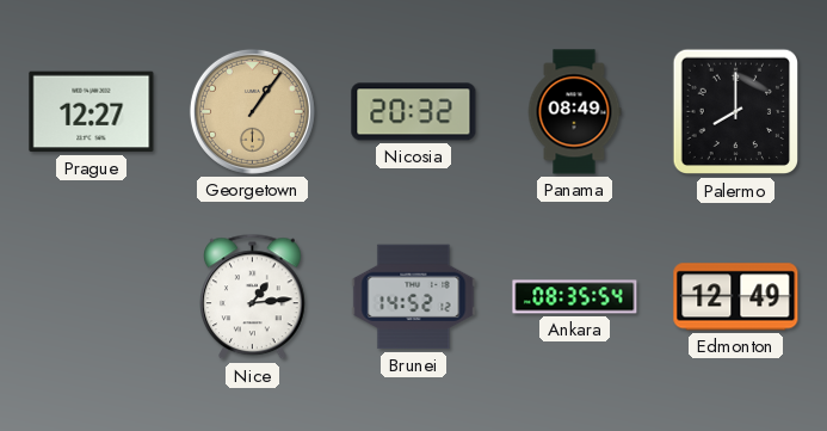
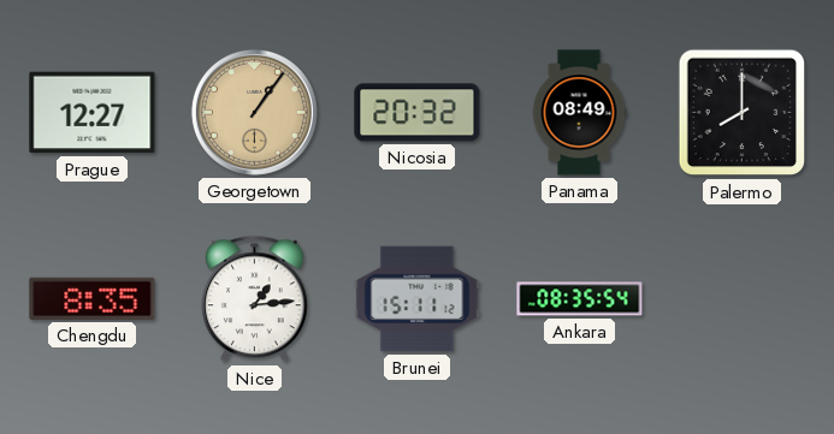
Chengdu: none -> 8:35
Brunei: 14:52 -> 15:11
Edmonton: 12:49 -> none
